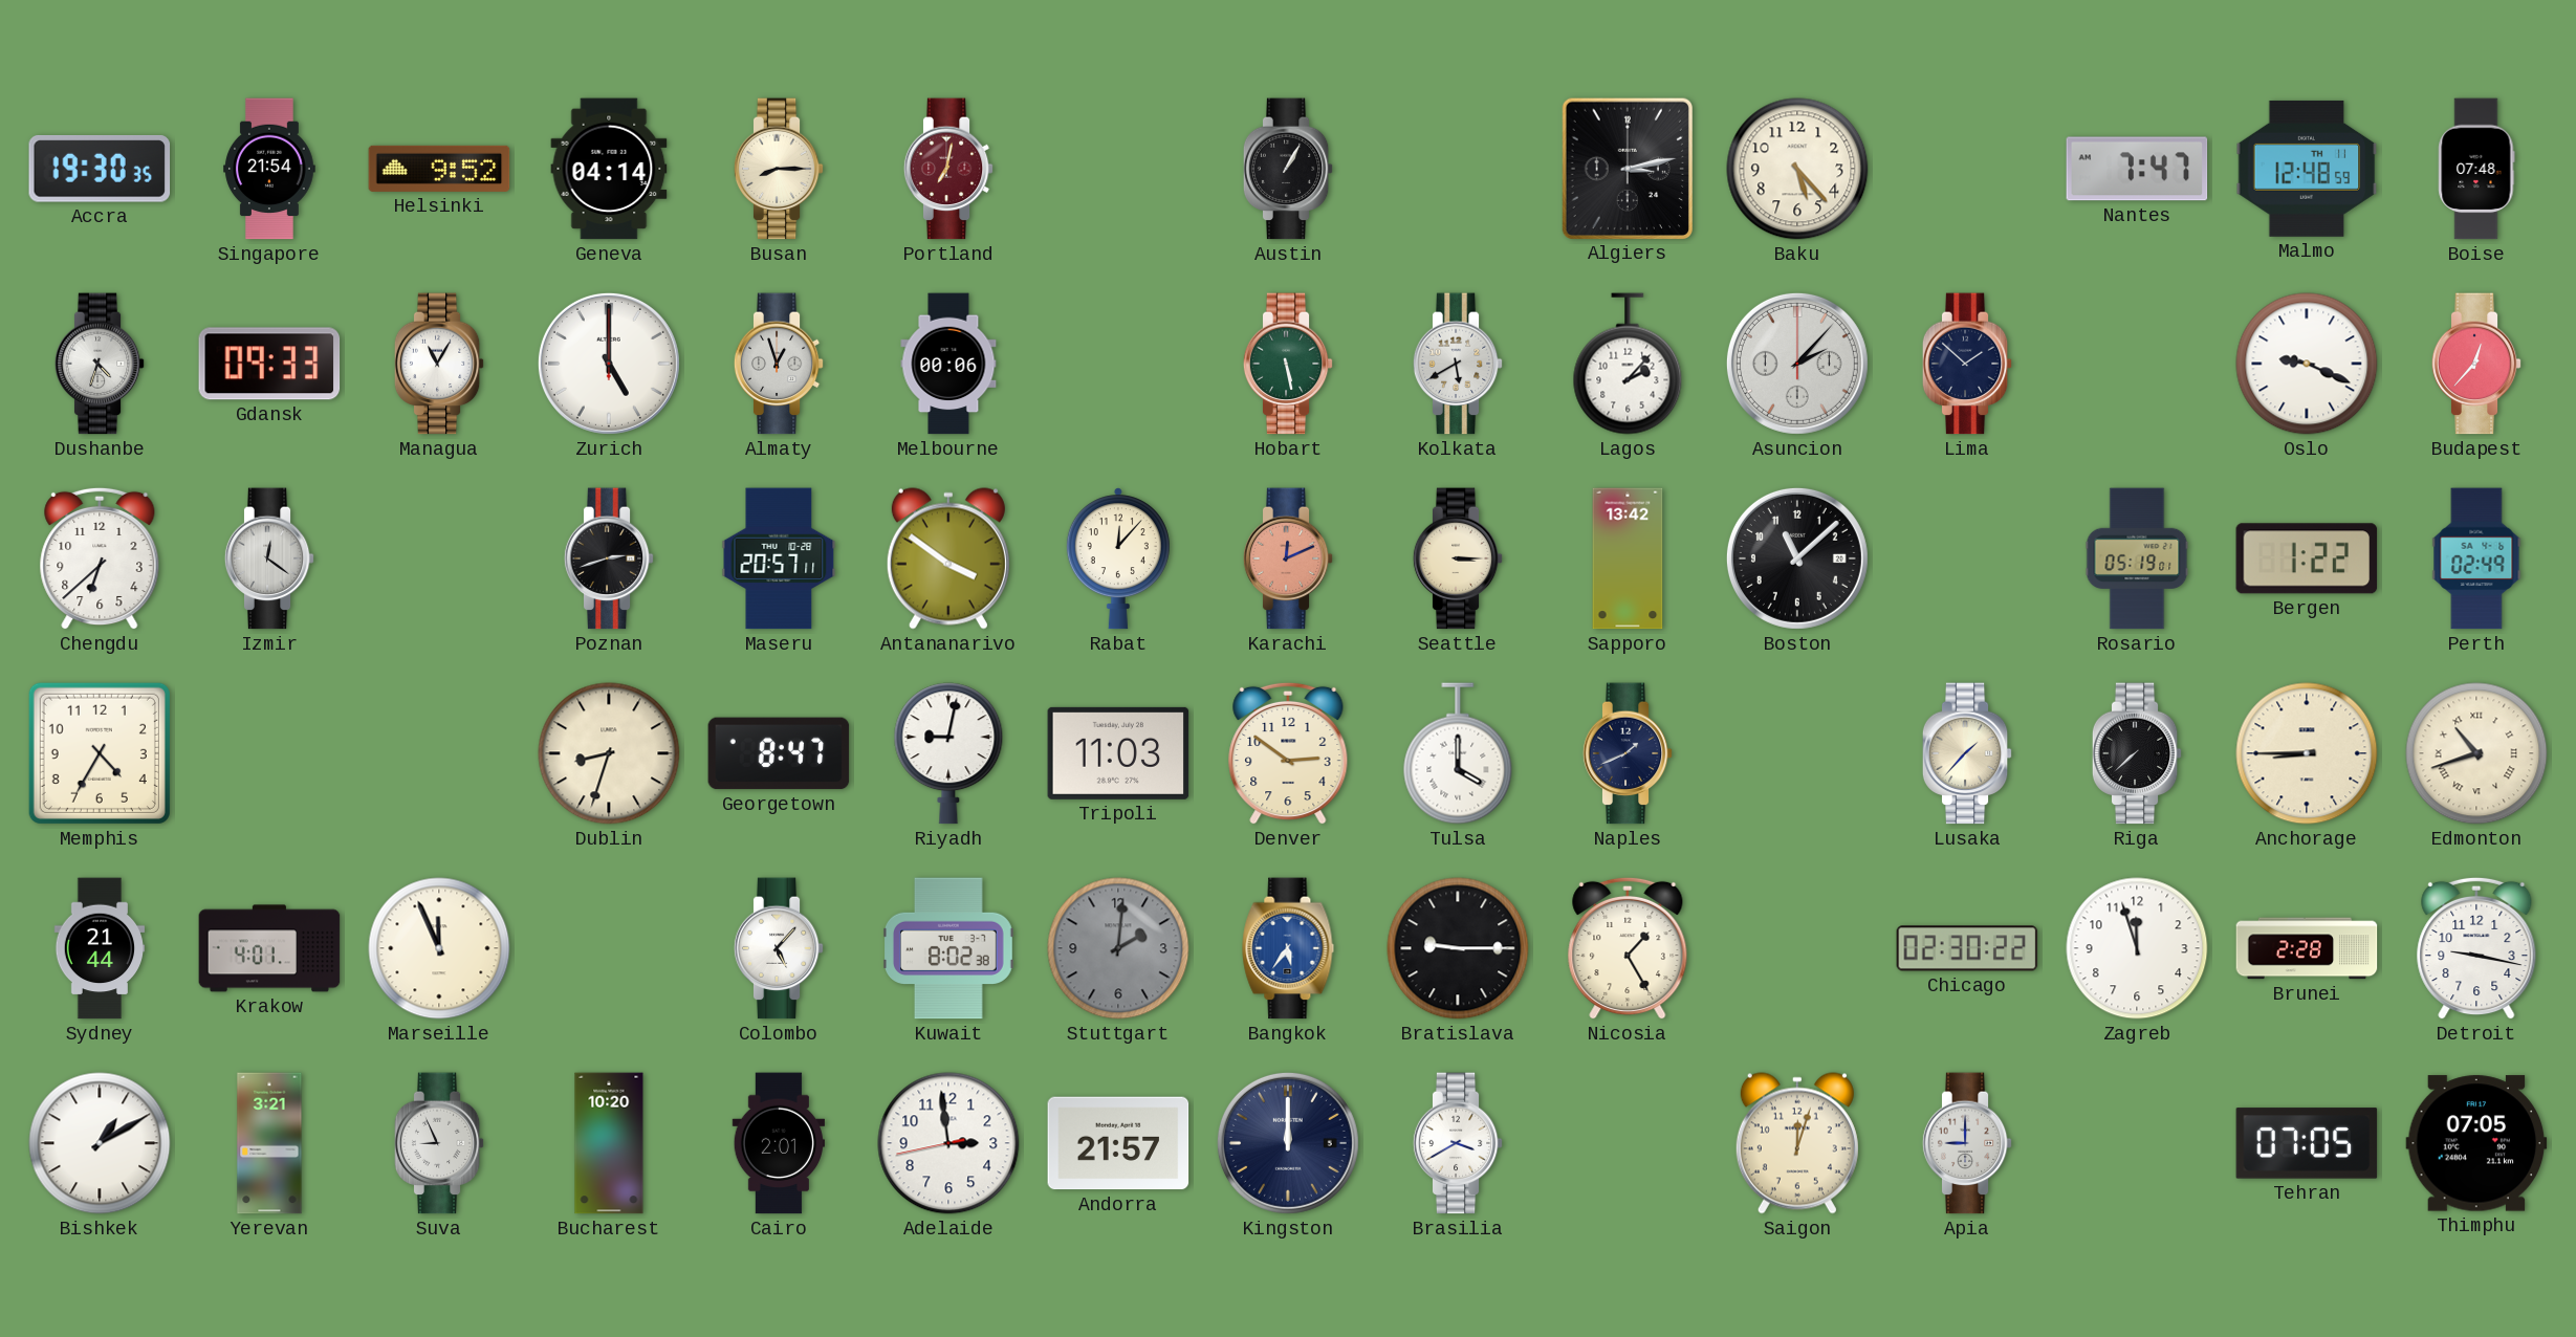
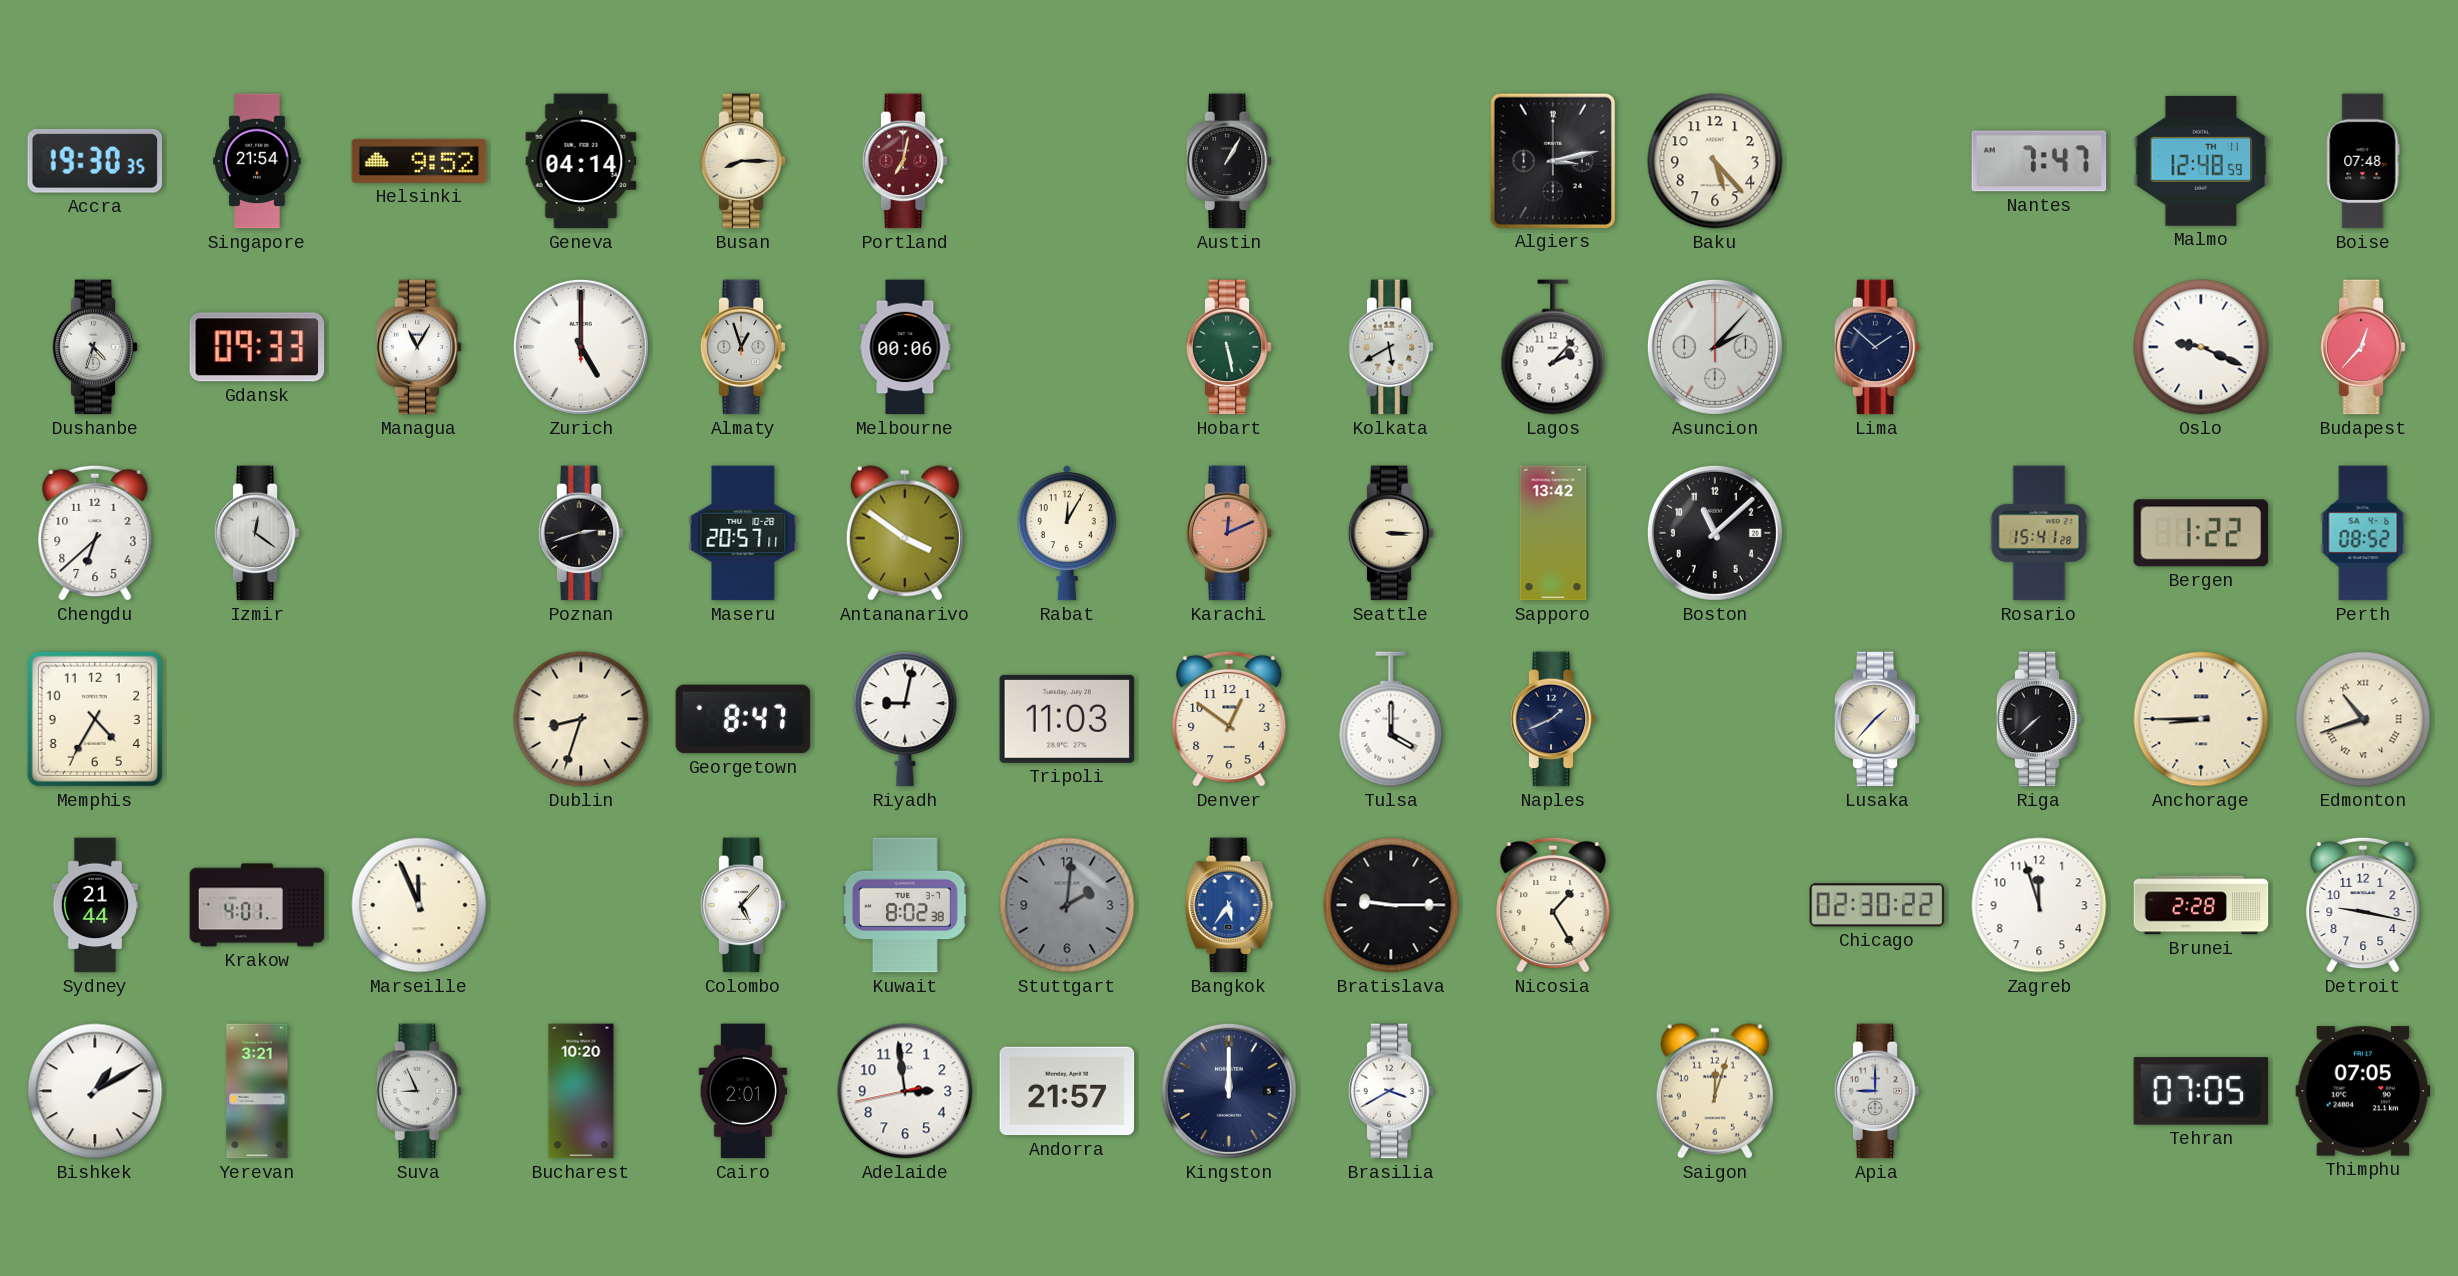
Rabat: 12:07 -> 12:05
Rosario: 05:19 -> 15:41
Perth: 02:49 -> 08:52
Denver: 2:51 -> 12:51
